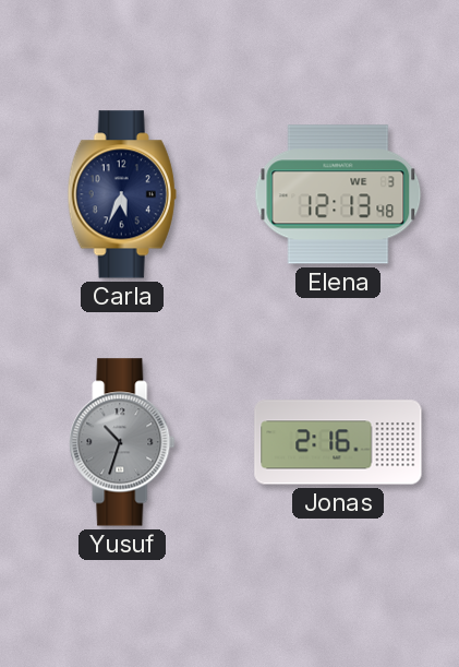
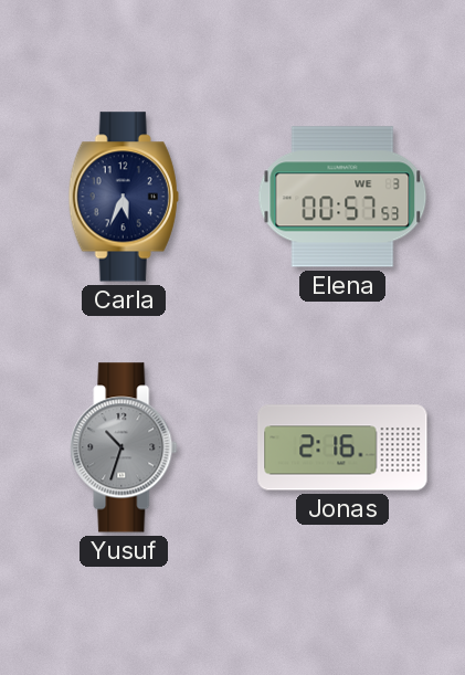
Elena: 12:13 -> 00:57
